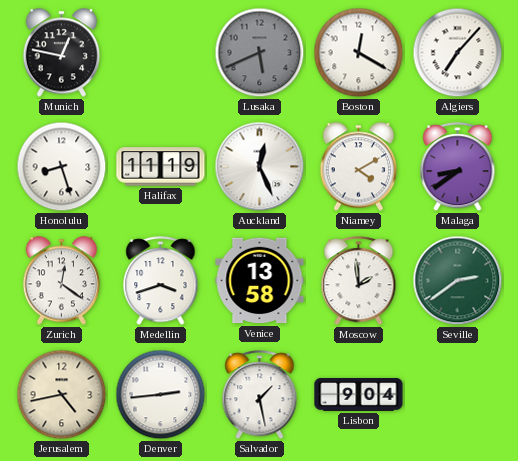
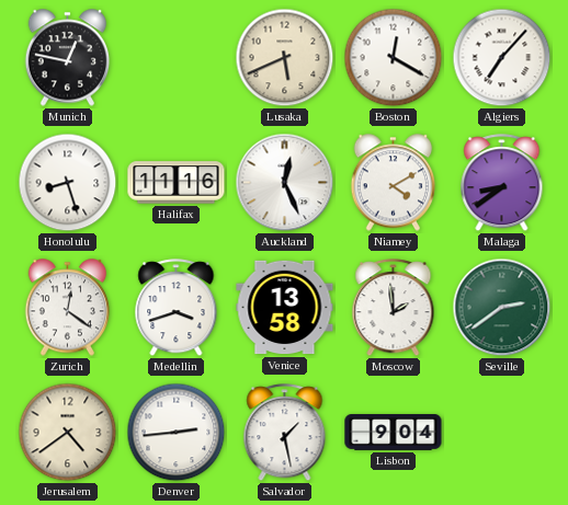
Lusaka dial: grey -> cream
Halifax: 11:19 -> 11:16
Jerusalem: 4:43 -> 4:39
